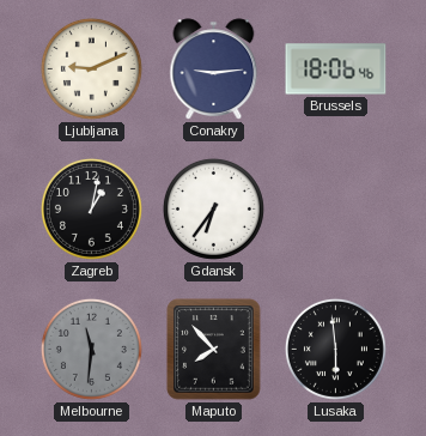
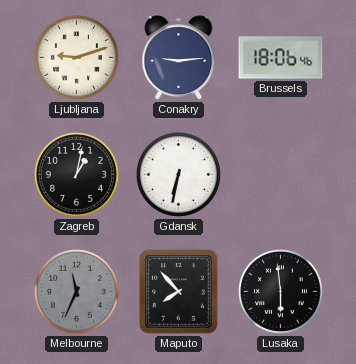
Ljubljana: 9:11 -> 9:12
Gdansk: 6:36 -> 6:32
Melbourne: 11:31 -> 11:34
